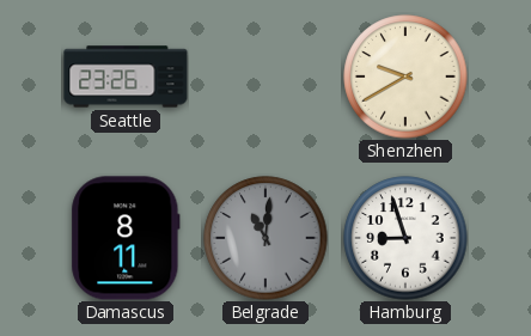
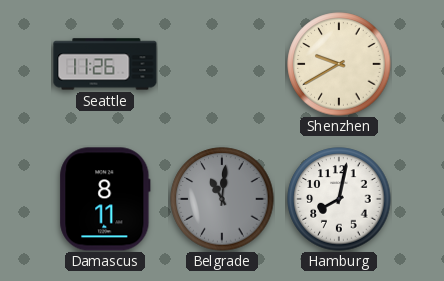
Seattle: 23:26 -> 11:26
Hamburg: 8:57 -> 8:02
